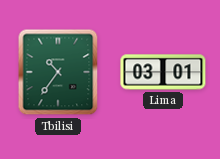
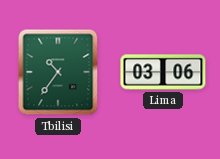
Lima: 03:01 -> 03:06
